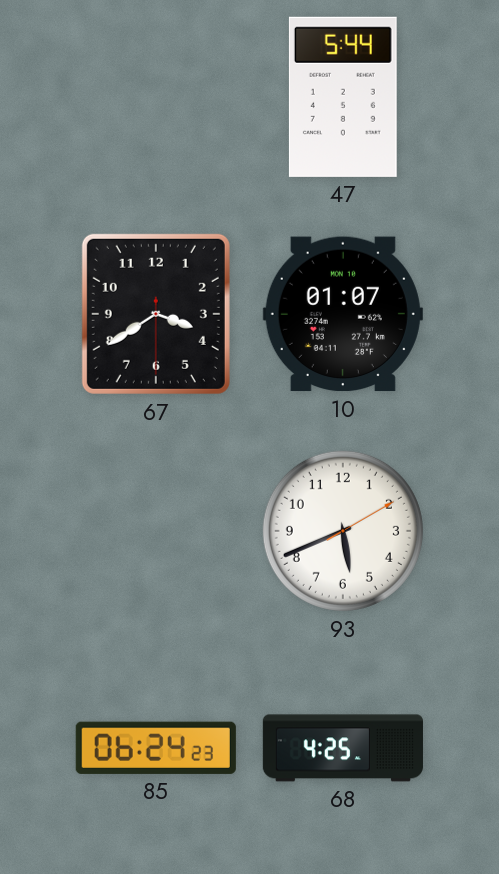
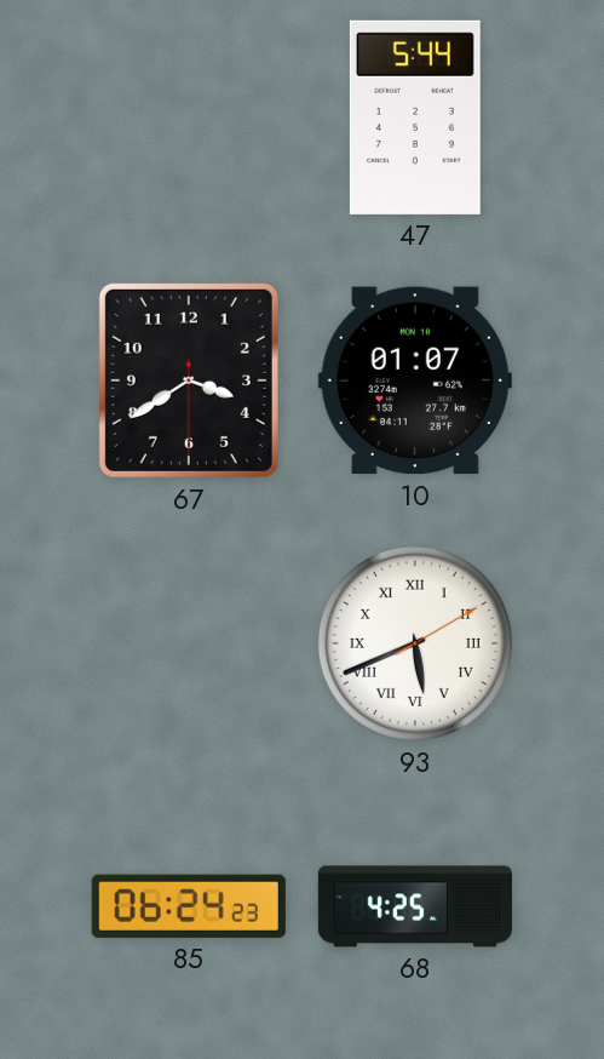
93 numerals: Arabic -> Roman
